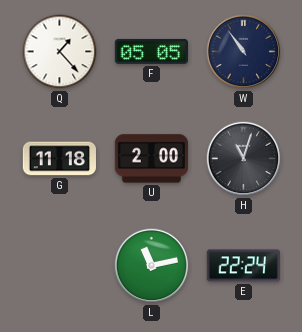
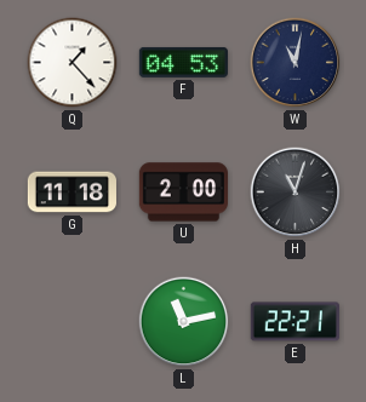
F: 05:05 -> 04:53
W: 10:54 -> 11:02
E: 22:24 -> 22:21
